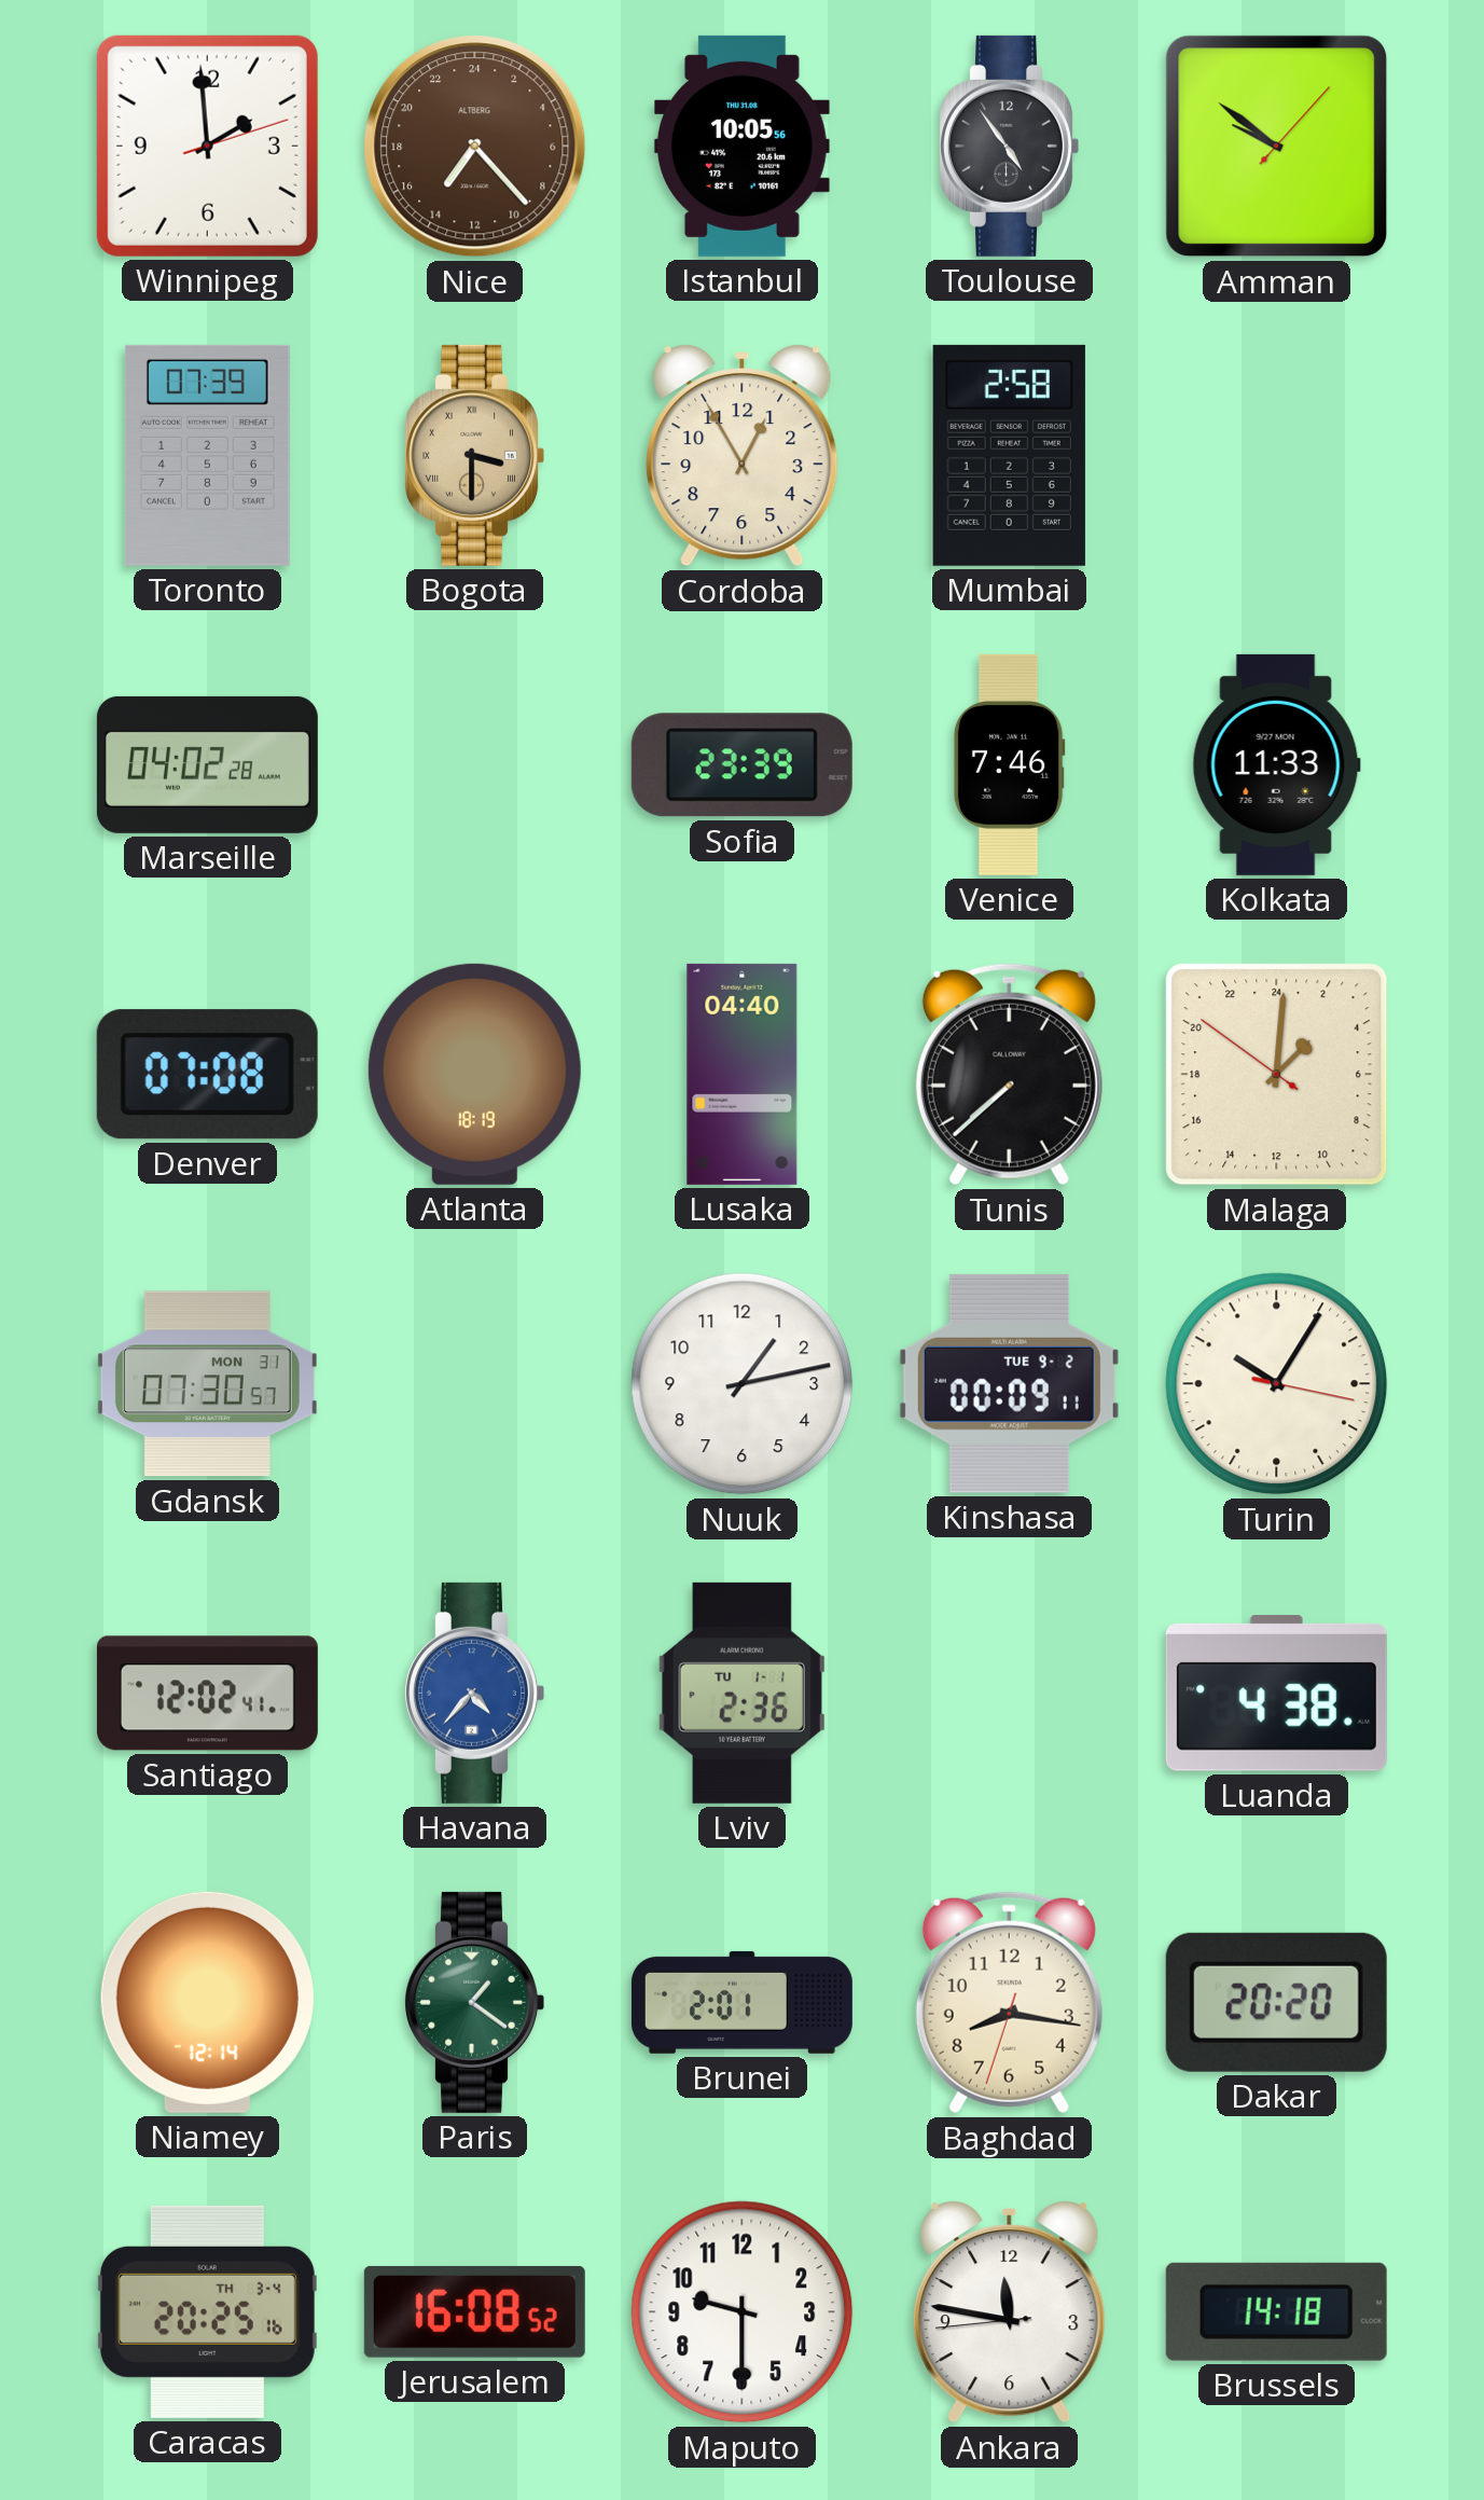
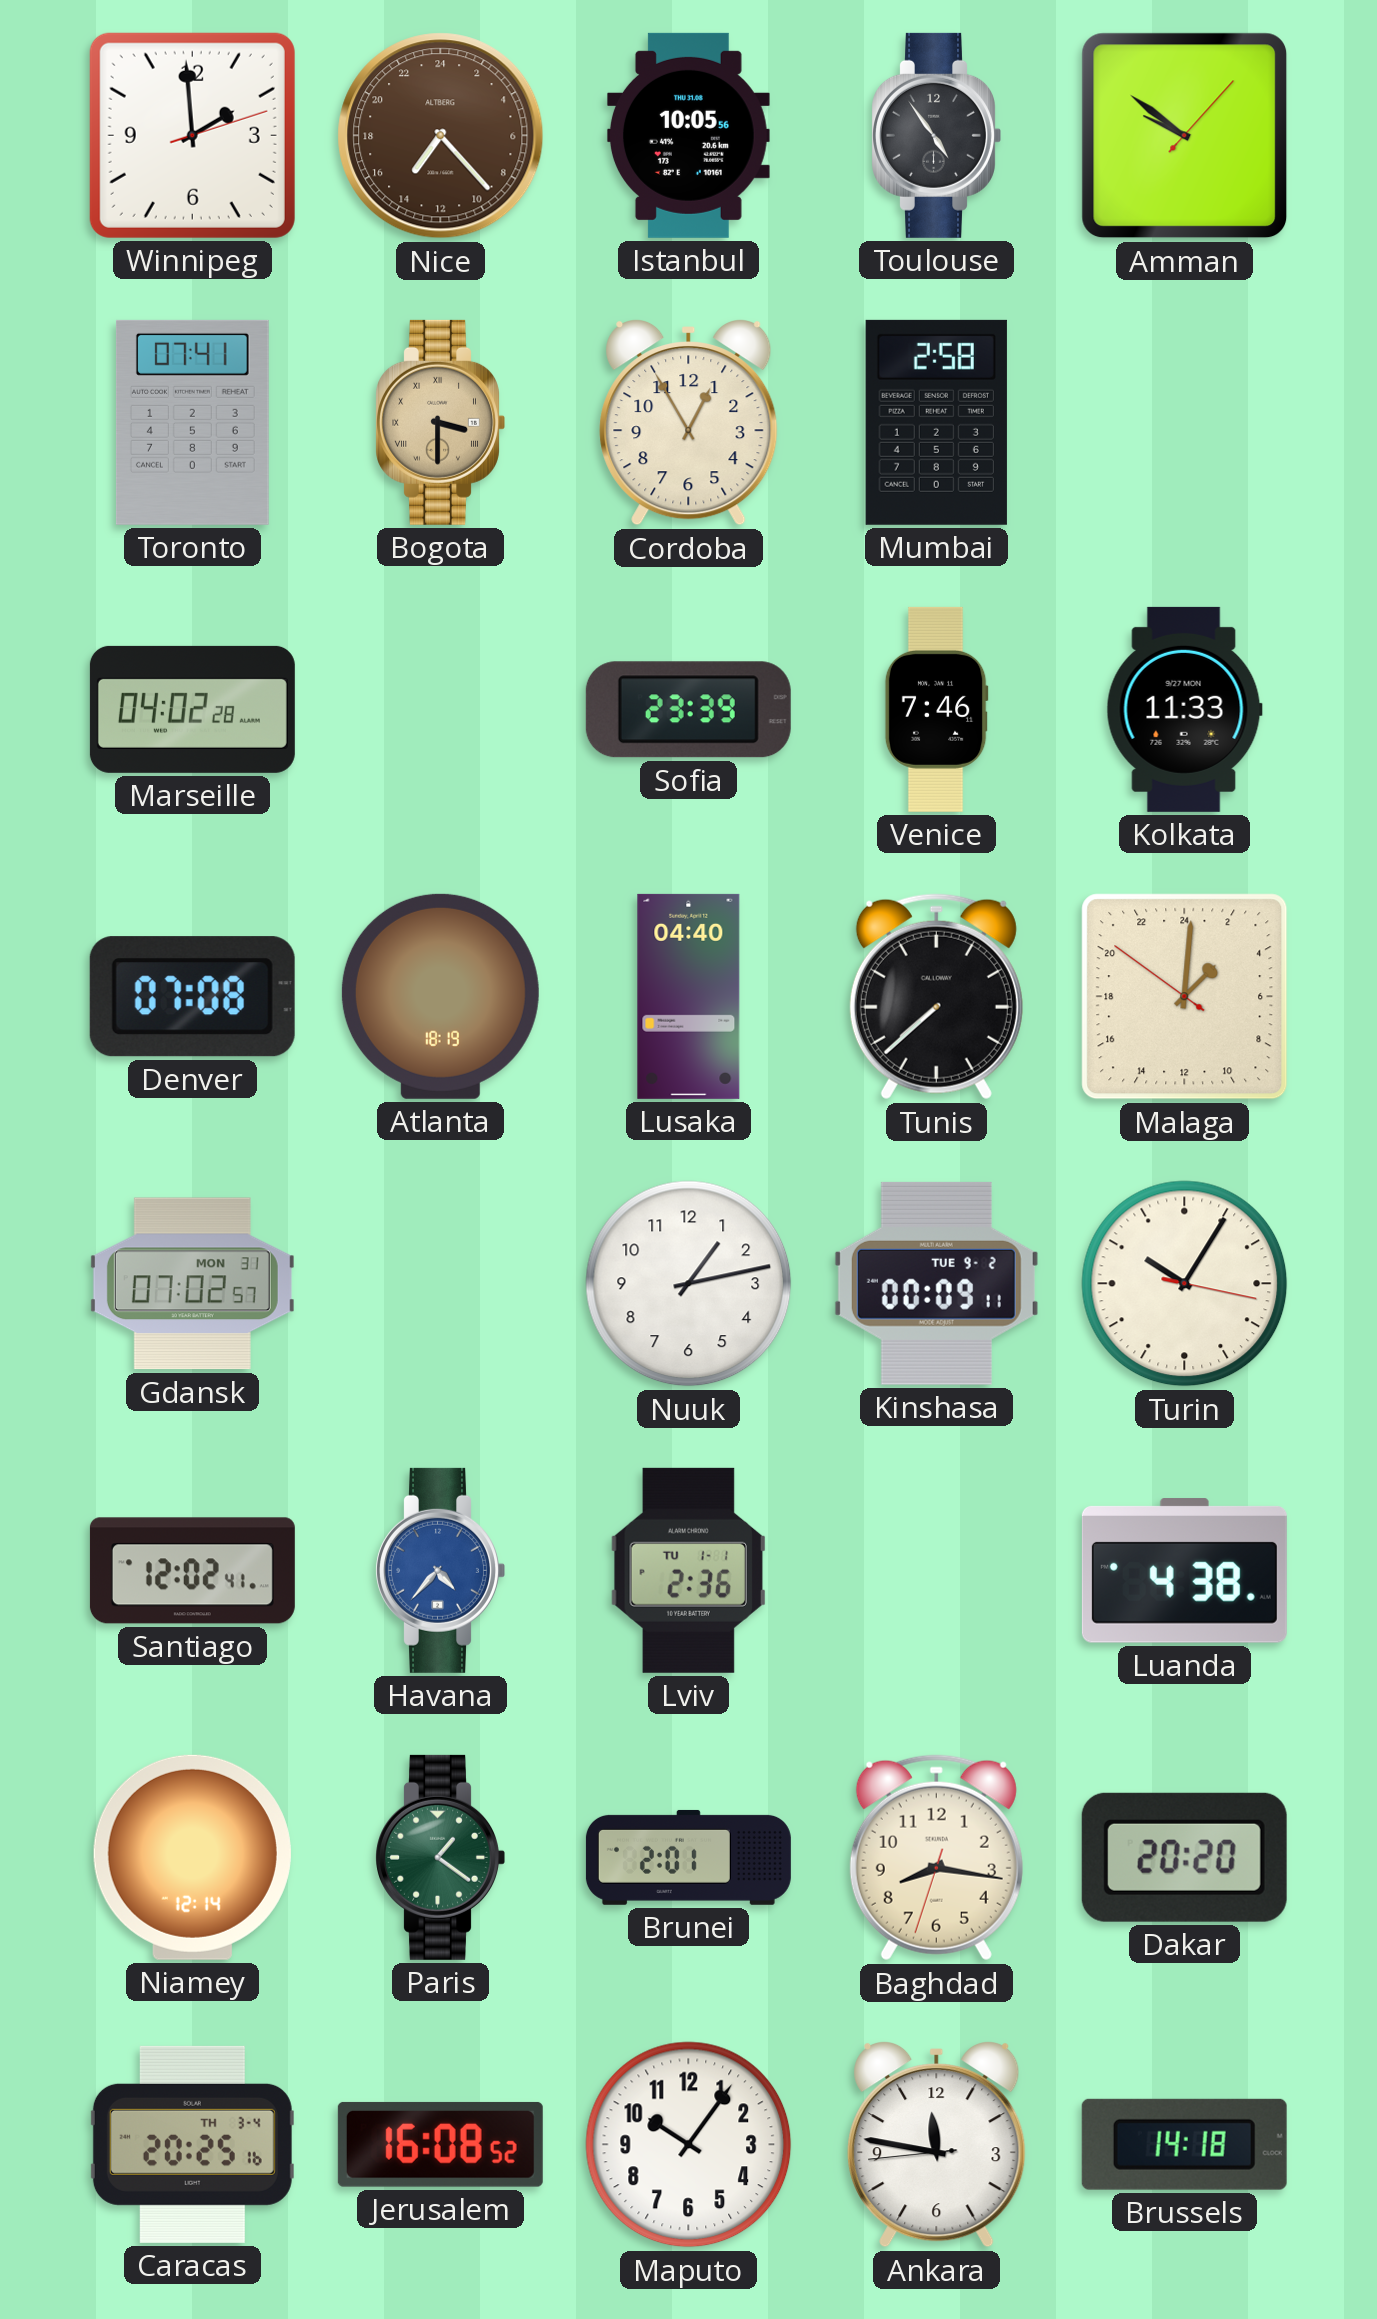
Toronto: 07:39 -> 07:41
Gdansk: 07:30 -> 07:02
Maputo: 9:30 -> 10:06
